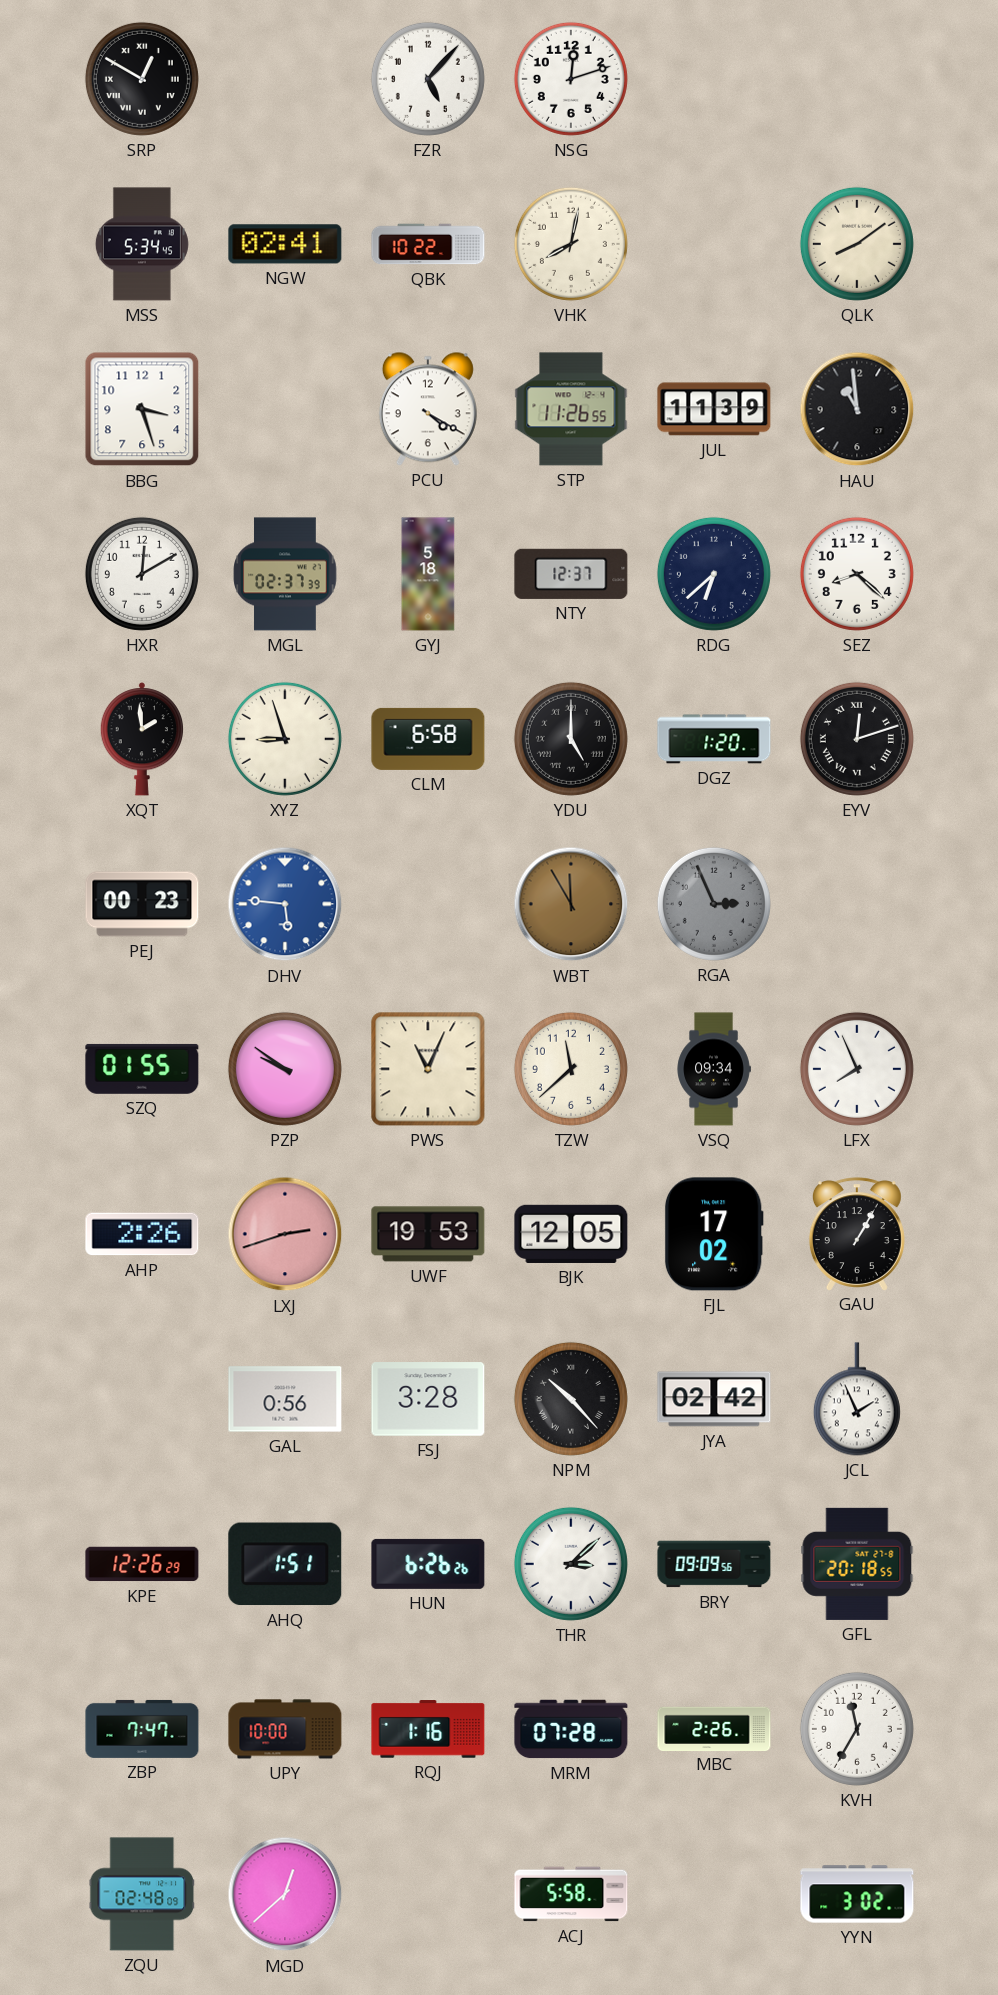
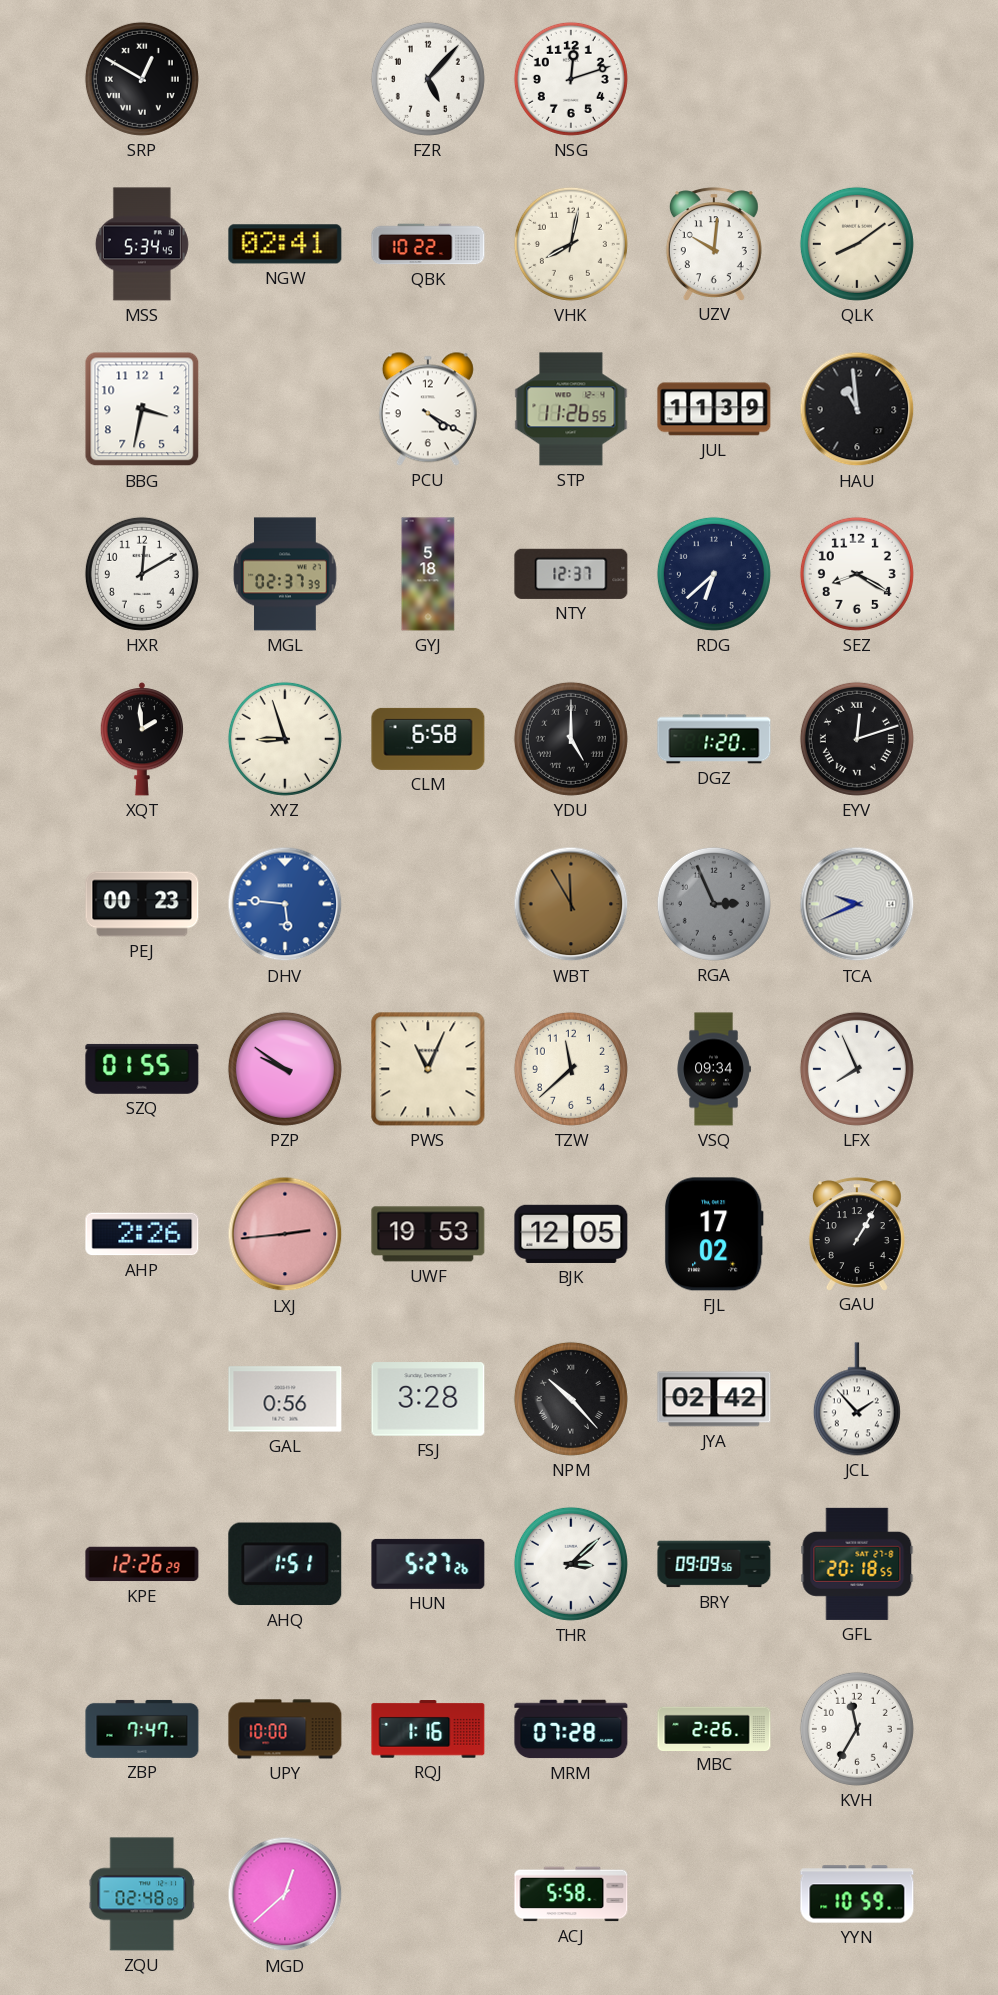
UZV: none -> 10:01
BBG: 3:27 -> 3:32
SEZ: 8:22 -> 8:20
TCA: none -> 9:41
LXJ: 2:42 -> 2:44
JCL: 1:56 -> 1:53
HUN: 6:26 -> 5:27
YYN: 3:02 -> 10:59
